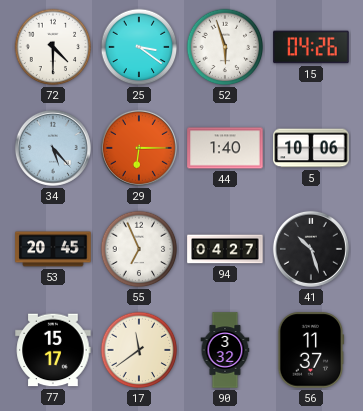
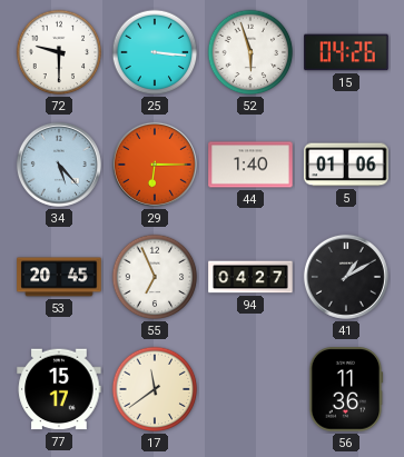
72: 4:30 -> 9:30
25: 3:21 -> 3:16
5: 10:06 -> 01:06
41: 10:27 -> 1:10
90: 3:32 -> none
56: 11:37 -> 11:36
